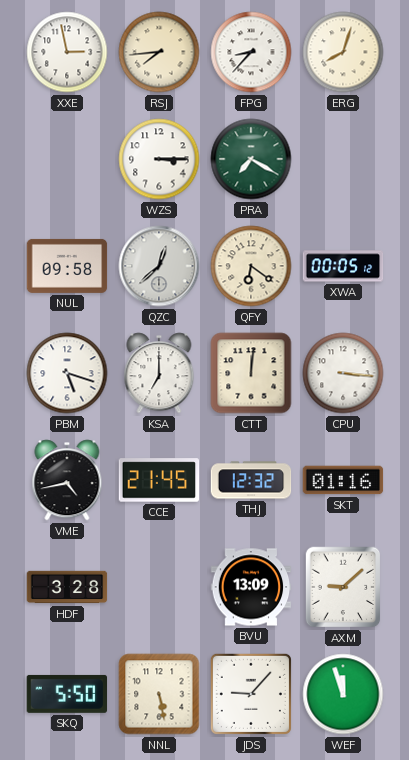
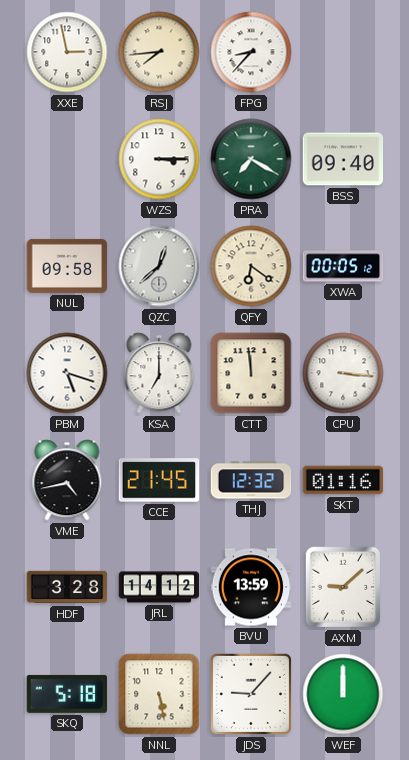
ERG: 8:03 -> none
BSS: none -> 09:40
CTT: 12:01 -> 11:59
JRL: none -> 14:12
BVU: 13:09 -> 13:59
SKQ: 5:50 -> 5:18
WEF: 11:57 -> 12:00
